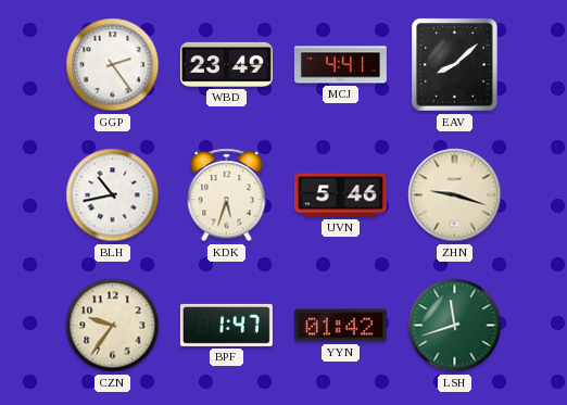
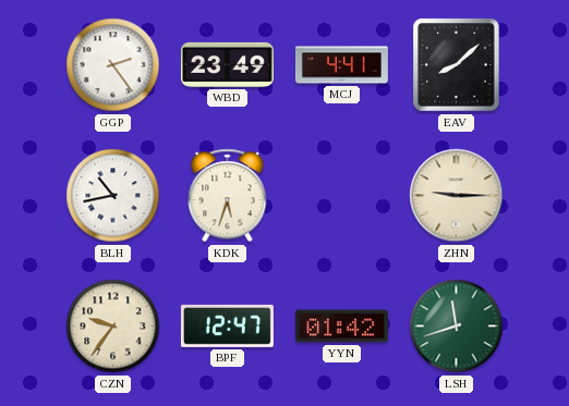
UVN: 5:46 -> none
ZHN: 9:18 -> 9:15
BPF: 1:47 -> 12:47
